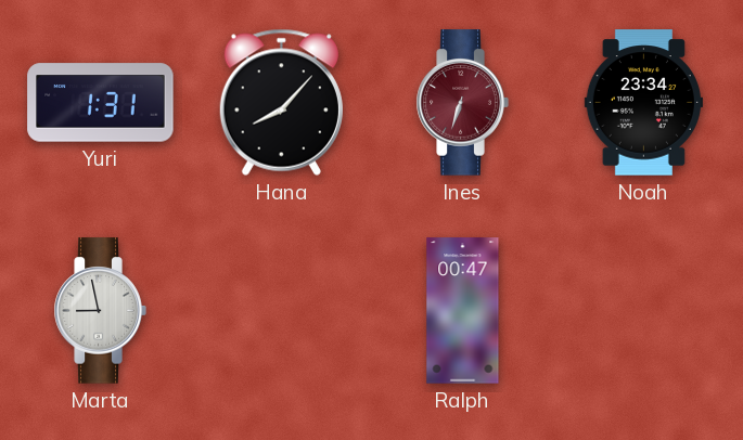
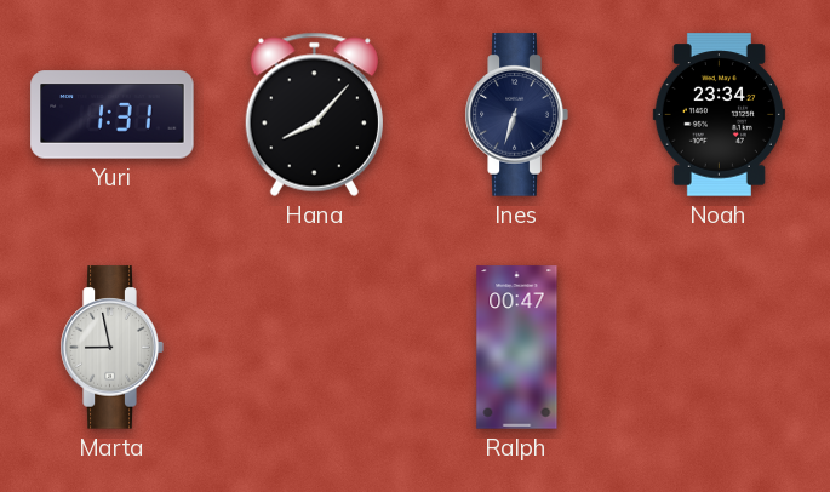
Ines dial: burgundy -> navy
